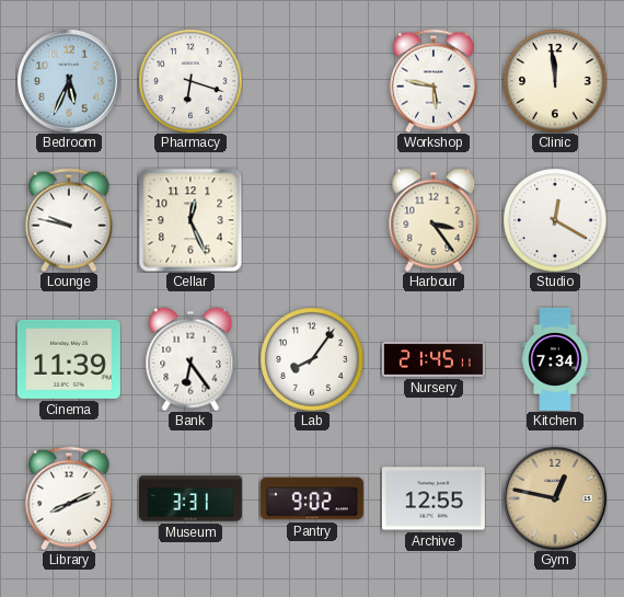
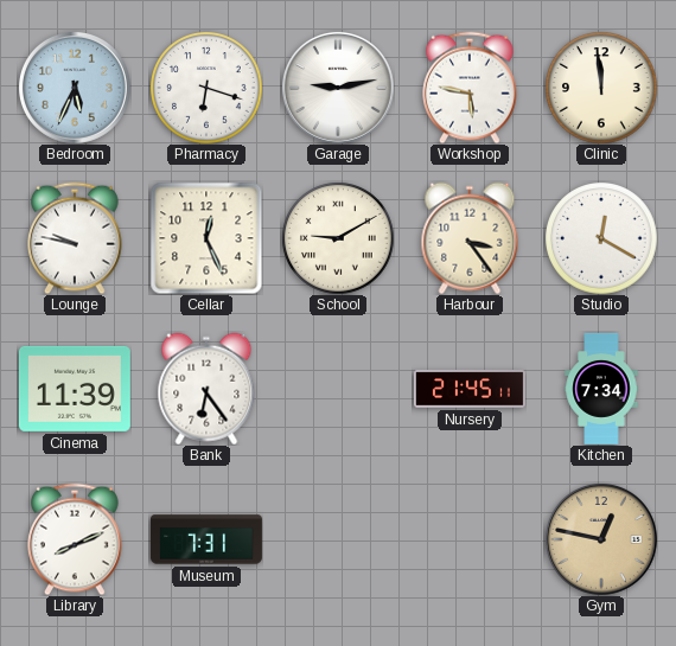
Garage: none -> 9:13
School: none -> 9:10
Lab: 8:06 -> none
Museum: 3:31 -> 7:31
Pantry: 9:02 -> none
Archive: 12:55 -> none
